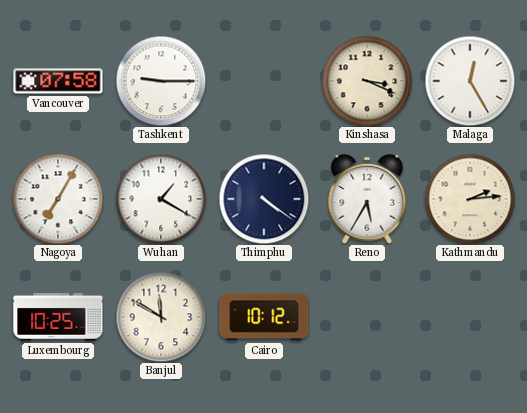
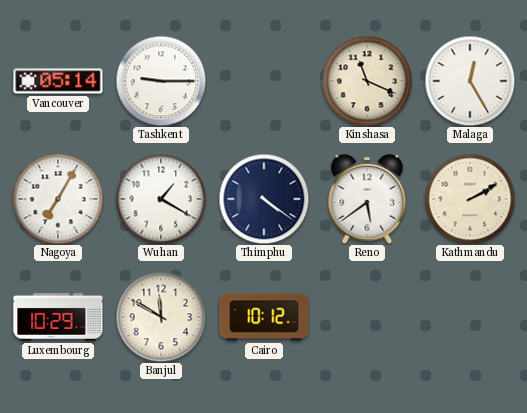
Vancouver: 07:58 -> 05:14
Kinshasa: 3:19 -> 11:19
Reno: 5:35 -> 5:39
Kathmandu: 2:14 -> 2:10
Luxembourg: 10:25 -> 10:29
